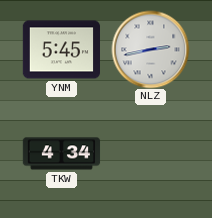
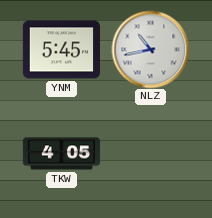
NLZ: 2:43 -> 10:43
TKW: 4:34 -> 4:05
